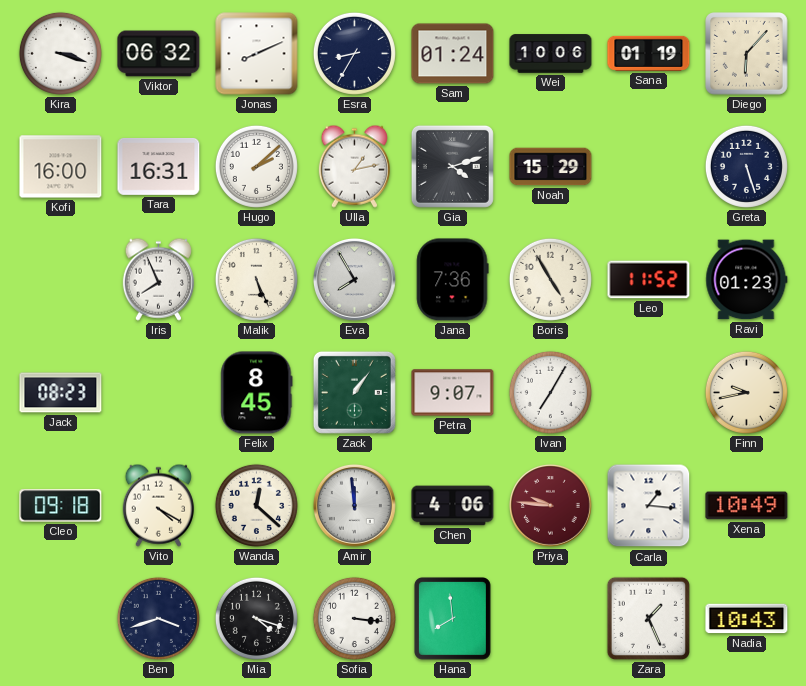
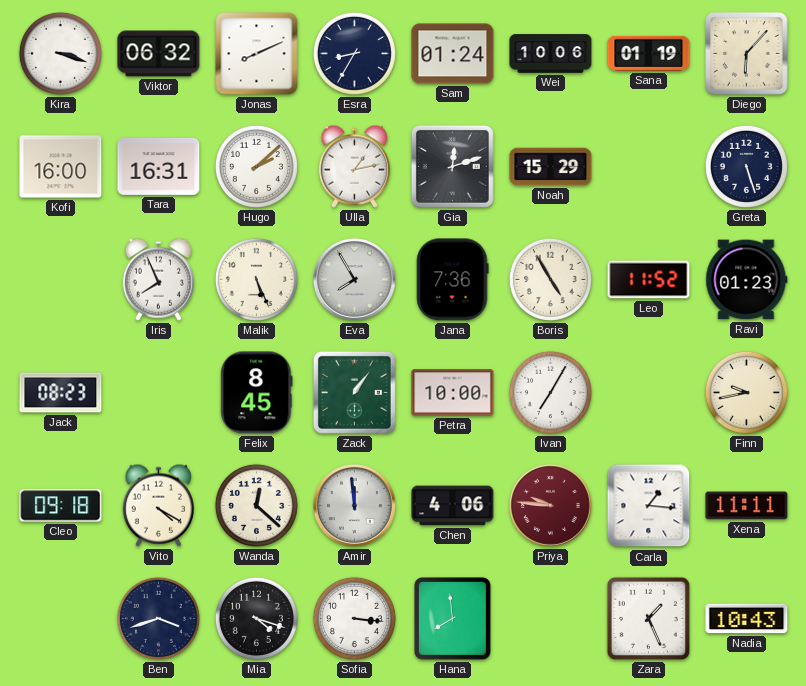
Gia: 4:12 -> 12:12
Petra: 9:07 -> 10:00
Xena: 10:49 -> 11:11
